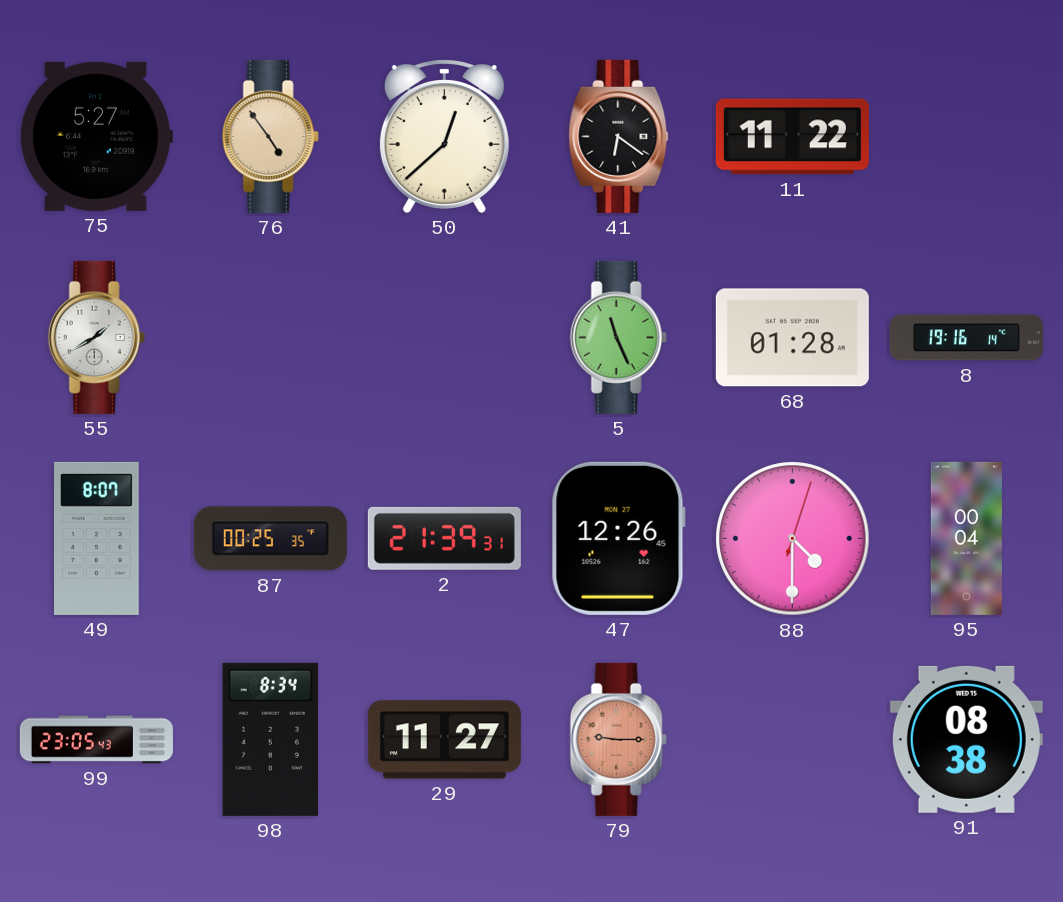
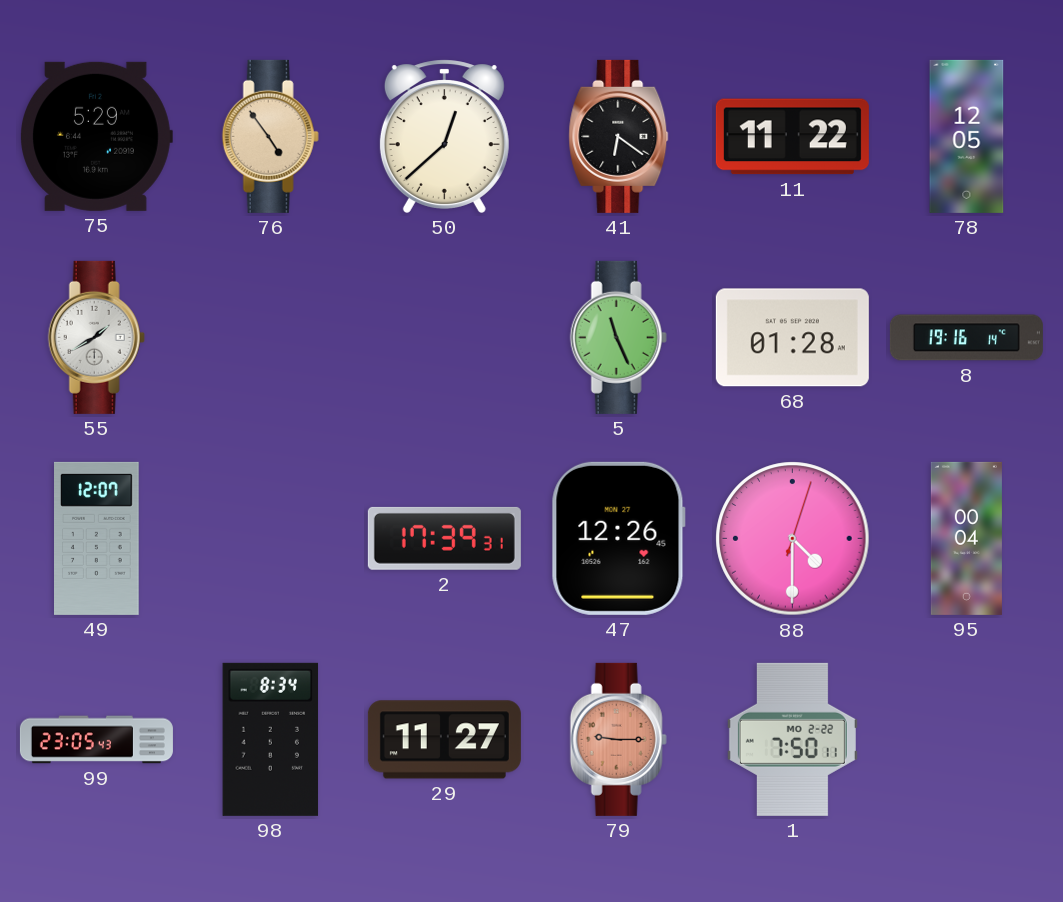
75: 5:27 -> 5:29
78: none -> 12:05
49: 8:07 -> 12:07
87: 00:25 -> none
2: 21:39 -> 17:39
1: none -> 7:50
91: 08:38 -> none
